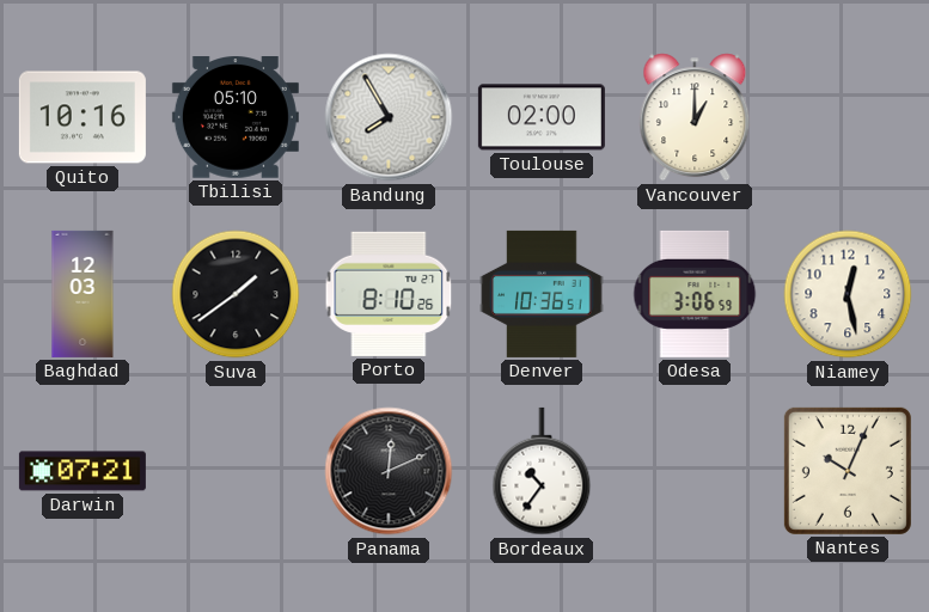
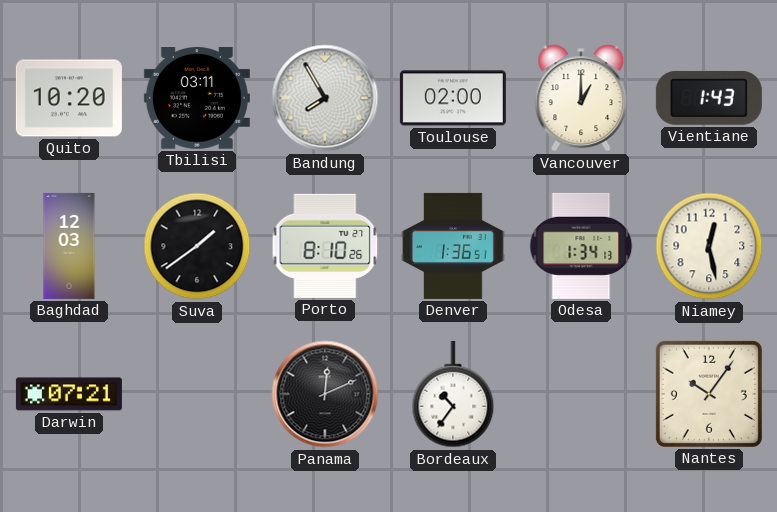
Quito: 10:16 -> 10:20
Tbilisi: 05:10 -> 03:11
Vientiane: none -> 1:43
Denver: 10:36 -> 1:36
Odesa: 3:06 -> 1:34
Nantes: 10:04 -> 10:06
